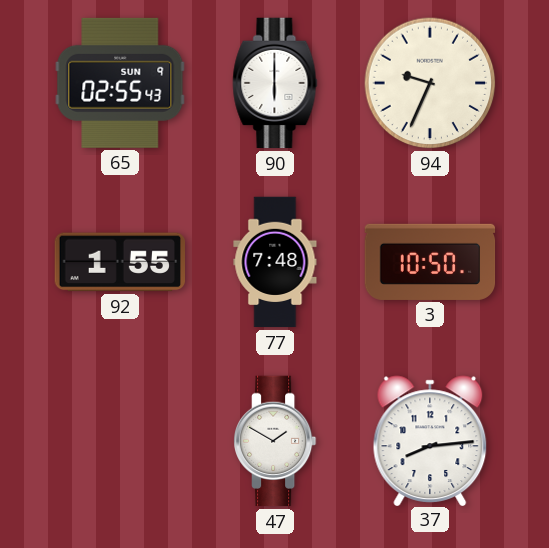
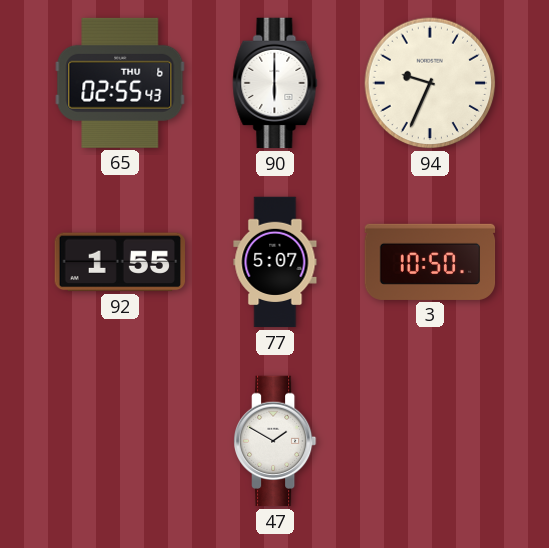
65 date: SUN 9 -> THU 6
77: 7:48 -> 5:07
37: 8:14 -> none
